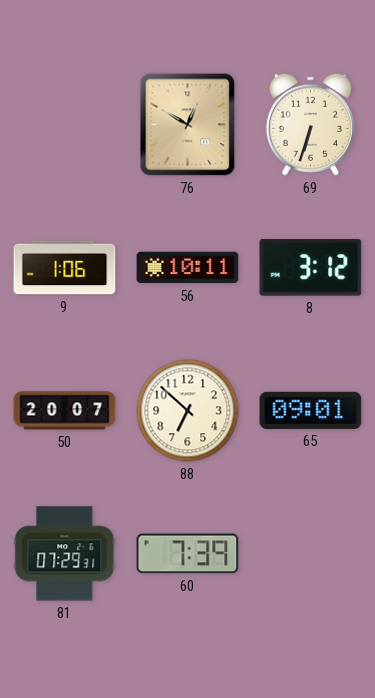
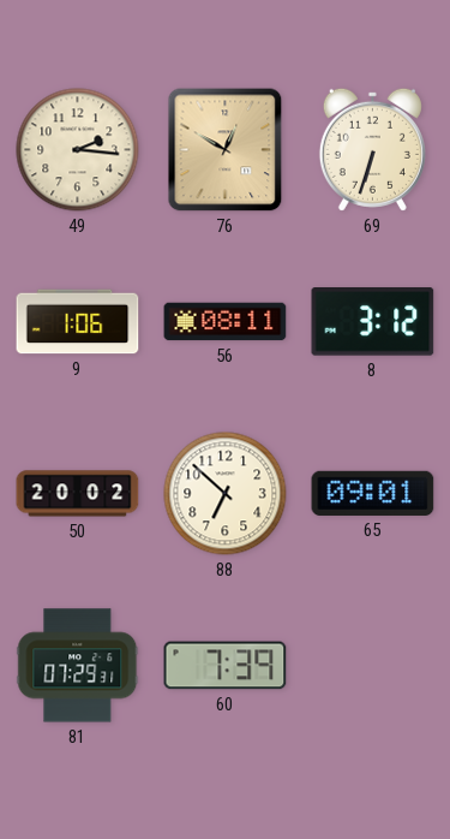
49: none -> 2:16
56: 10:11 -> 08:11
50: 20:07 -> 20:02
